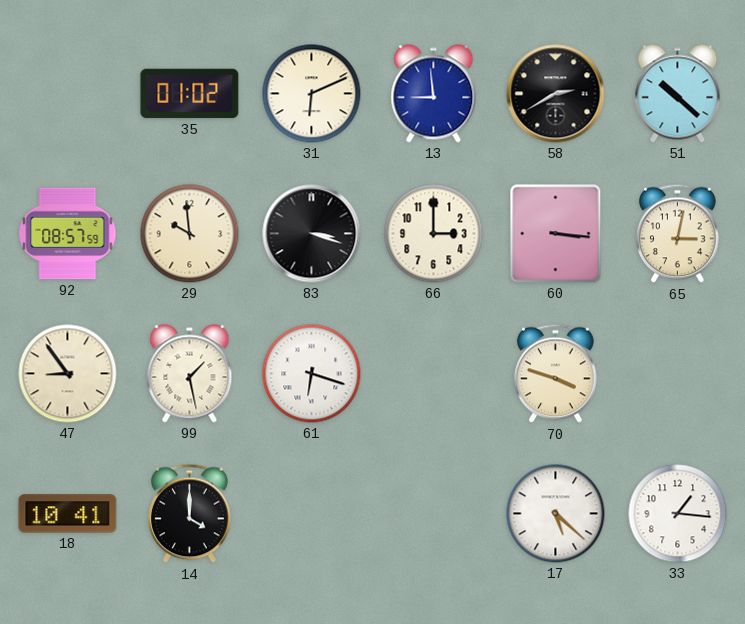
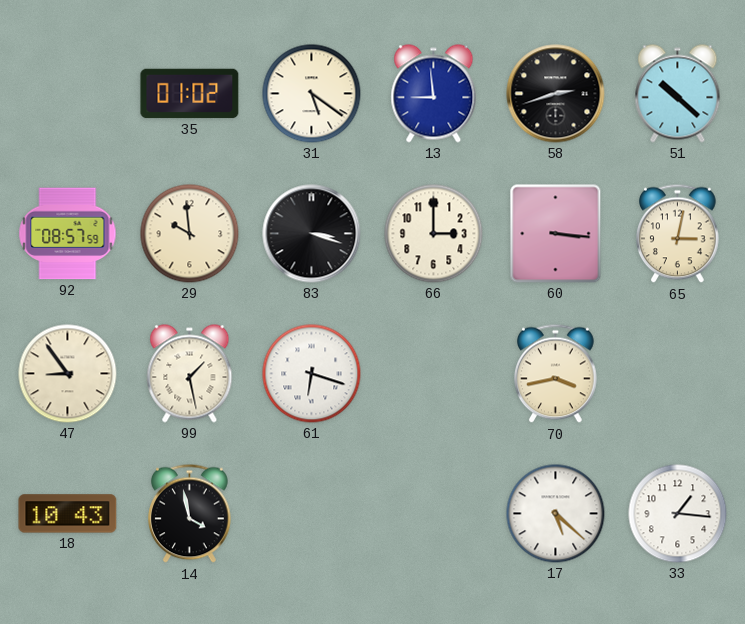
31: 6:11 -> 5:21
58: 2:40 -> 2:42
70: 3:48 -> 3:43
18: 10:41 -> 10:43
14: 4:00 -> 3:58
